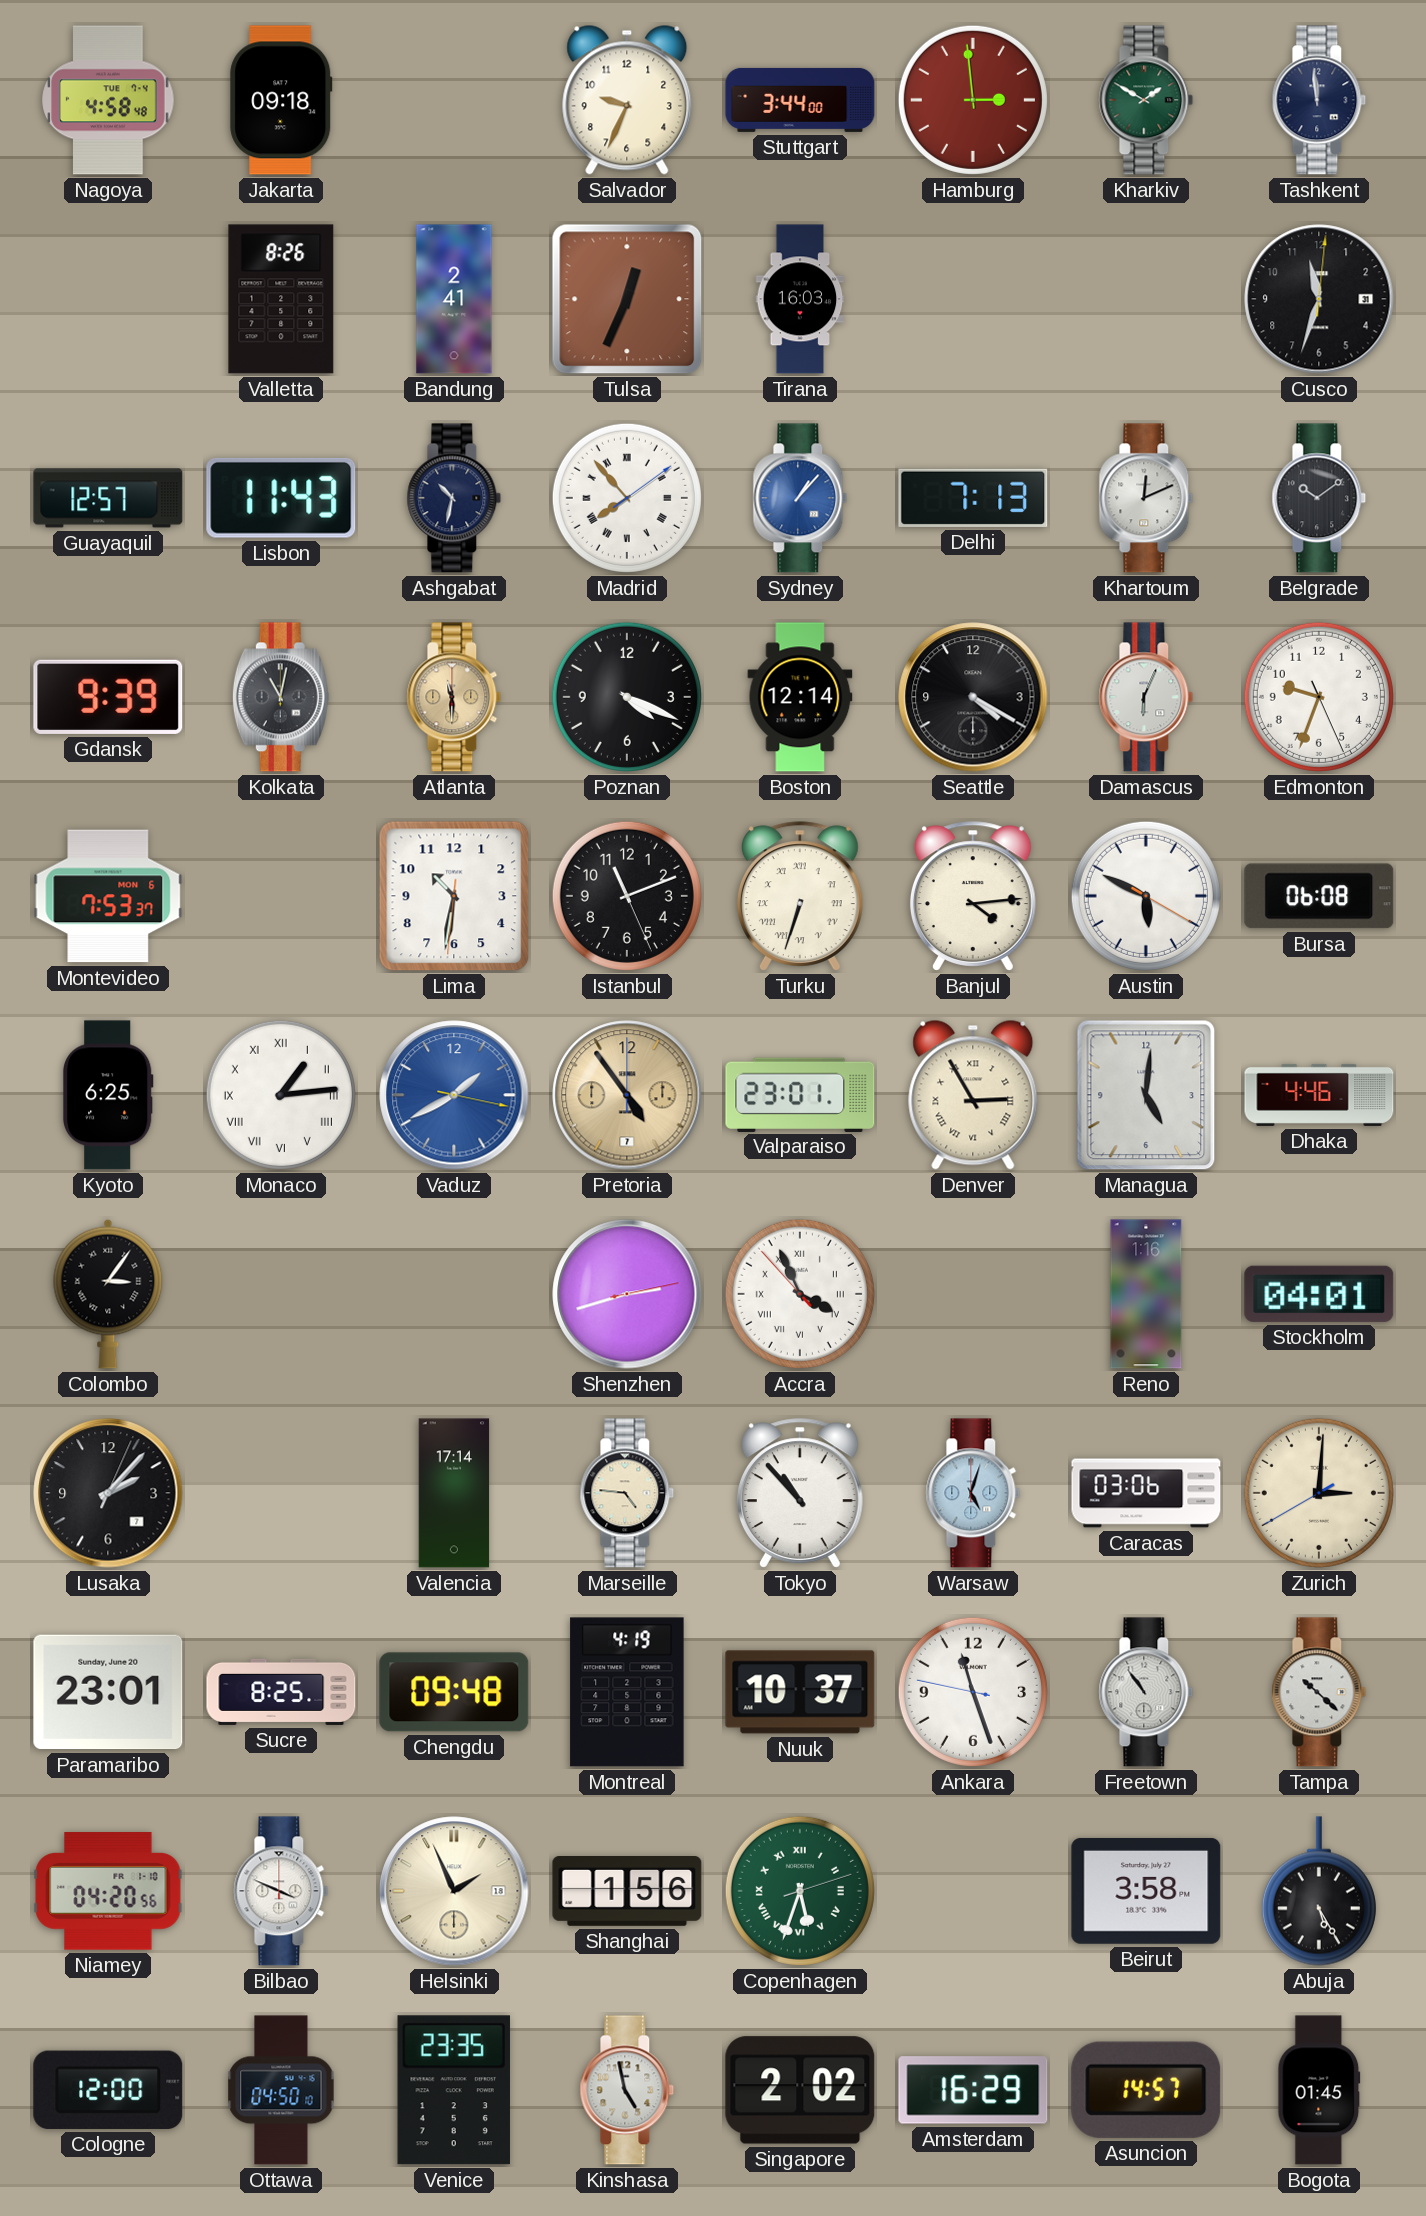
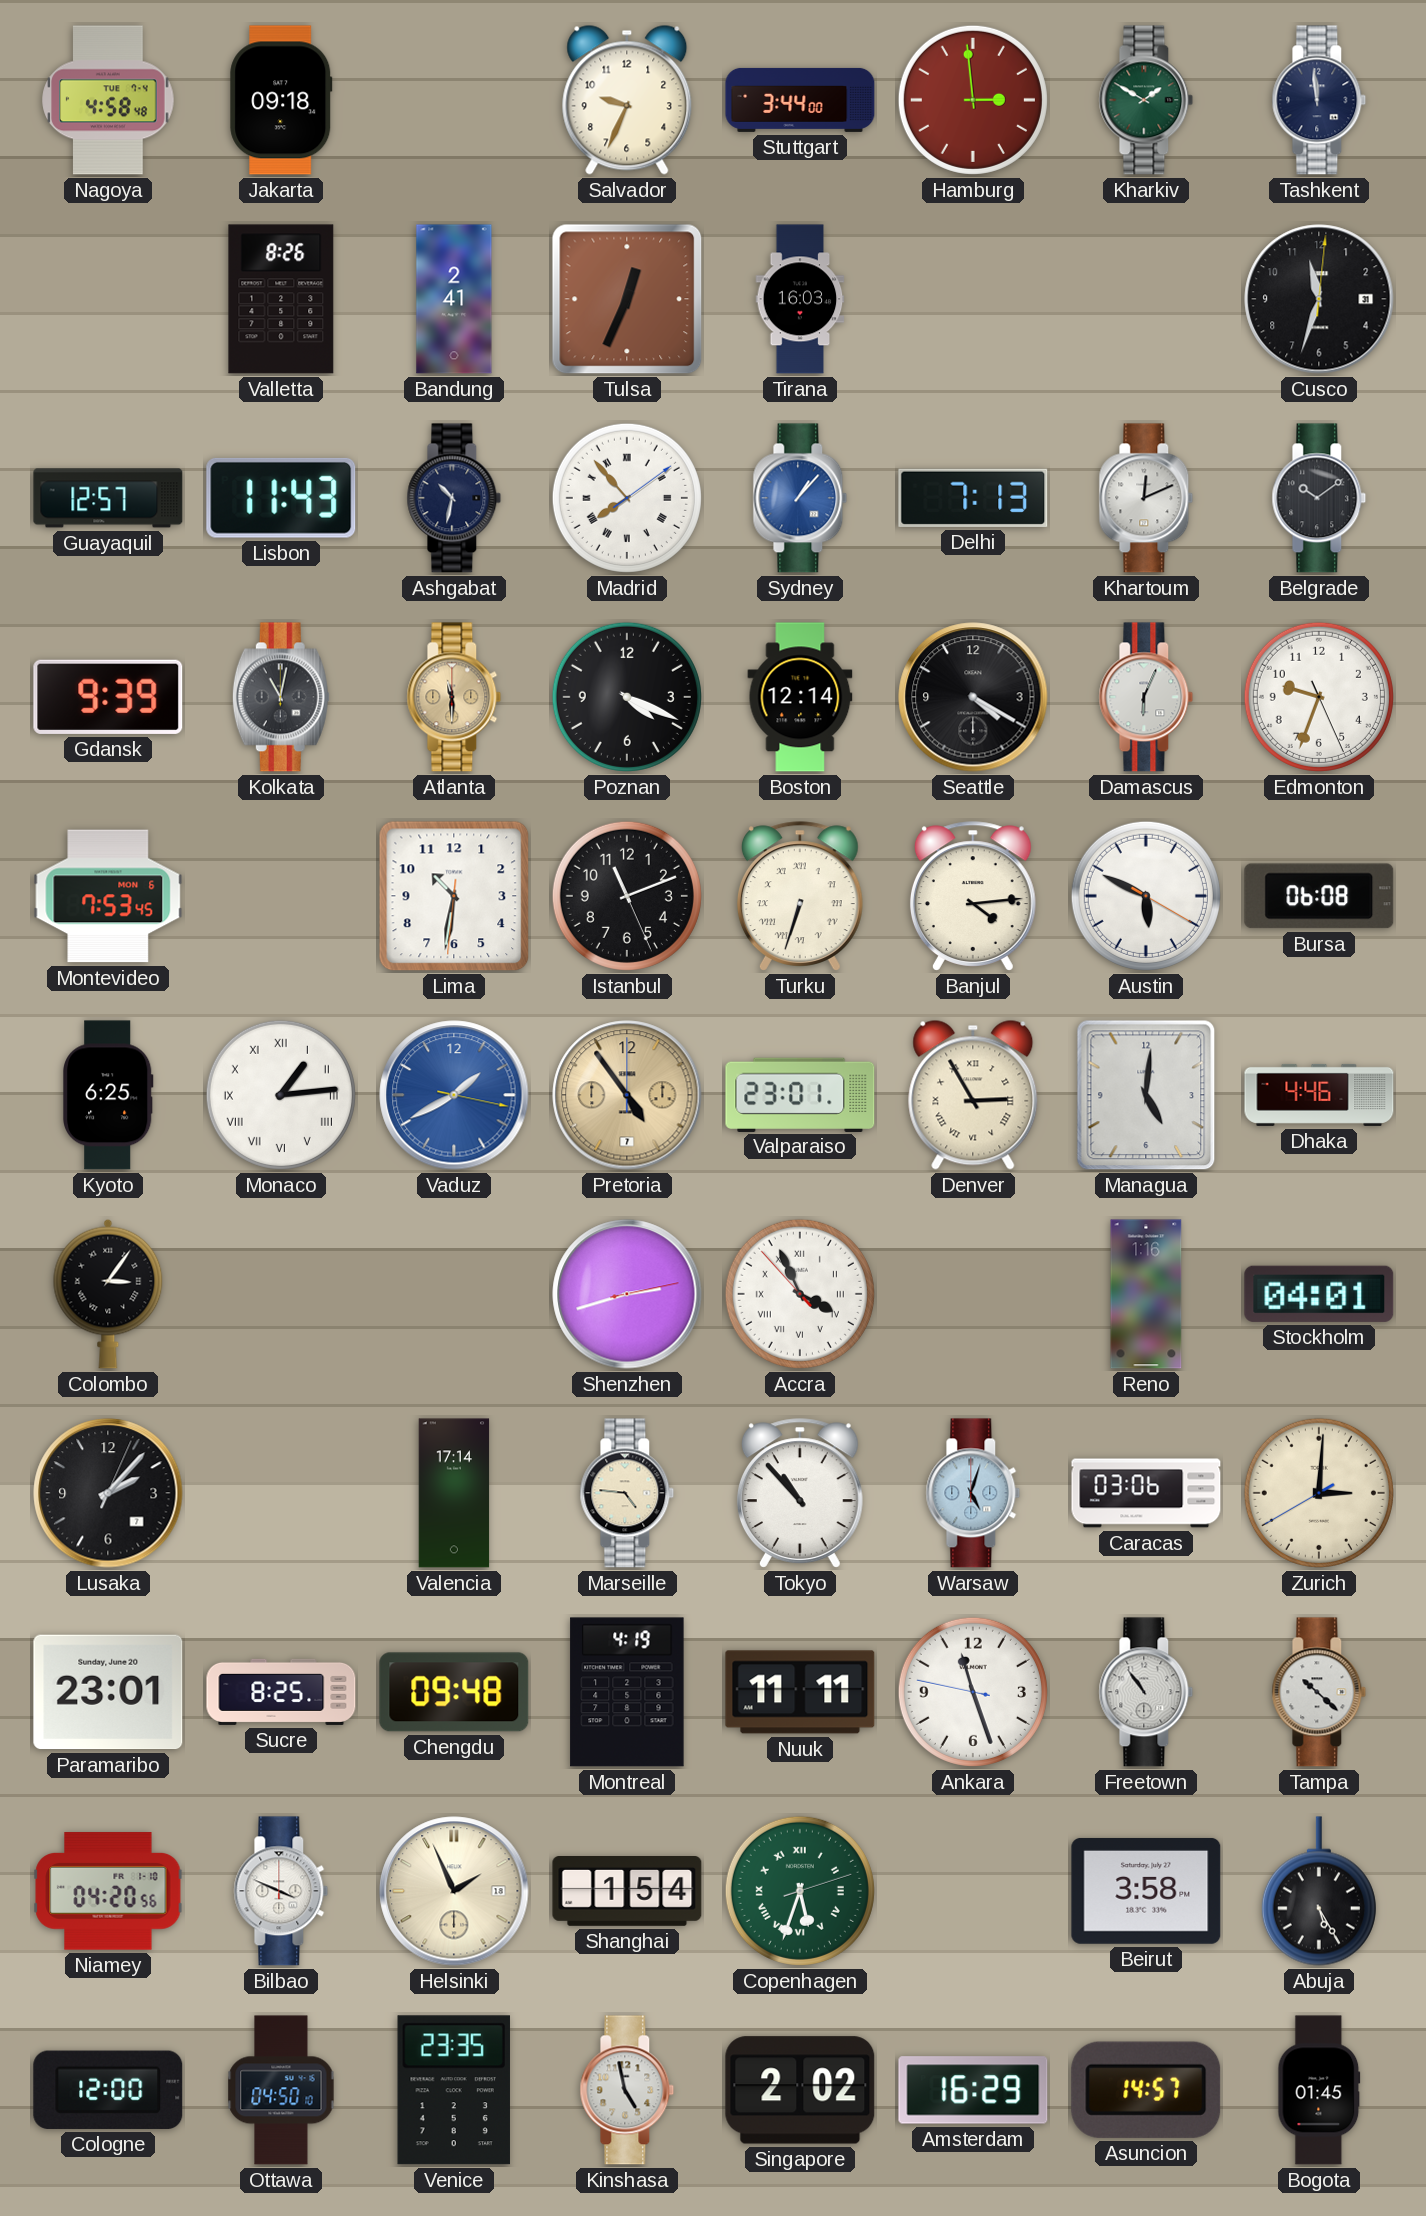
Montevideo: 7:53:37 -> 7:53:45
Nuuk: 10:37 -> 11:11
Shanghai: 1:56 -> 1:54
